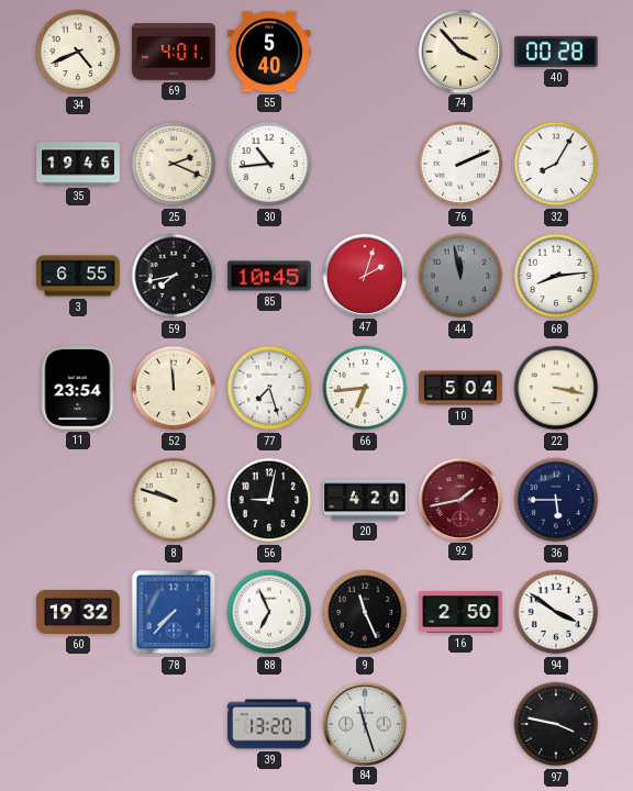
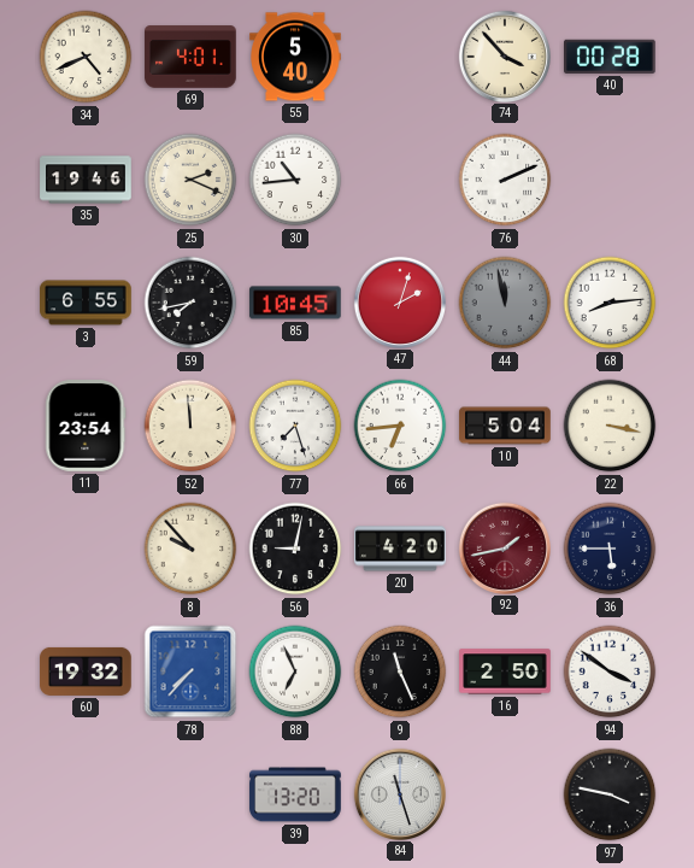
32: 8:05 -> none
8: 9:48 -> 9:53
